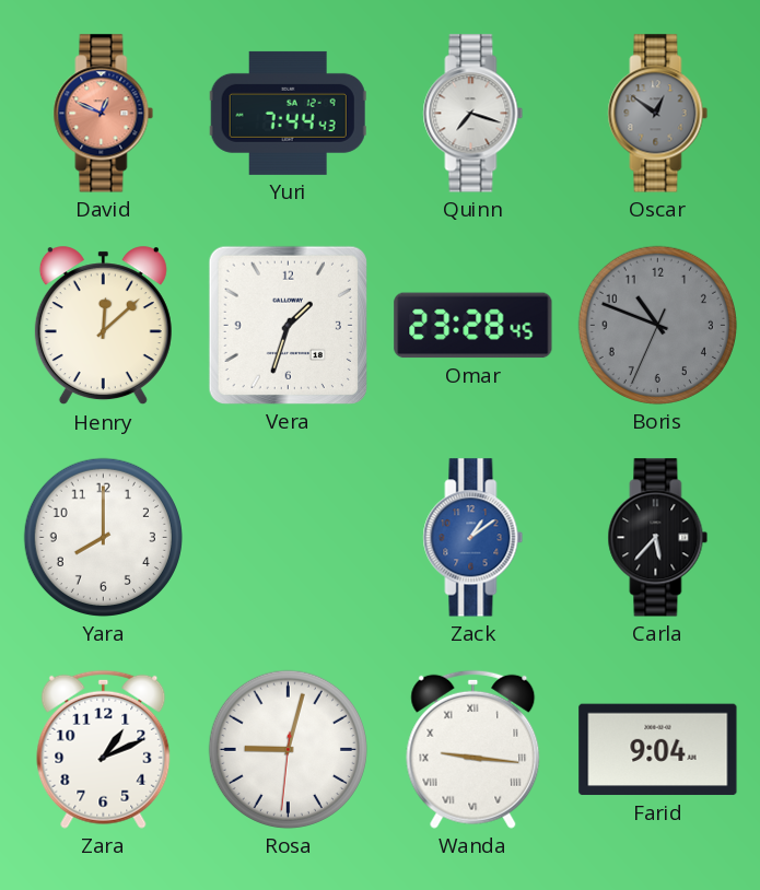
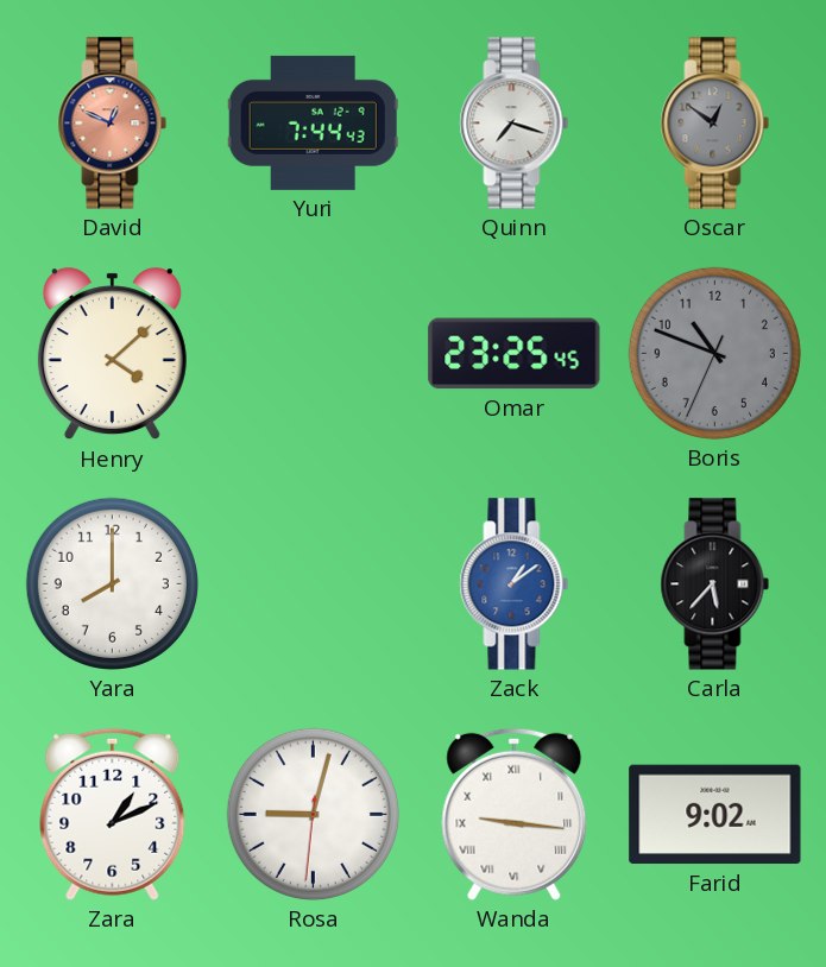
Henry: 12:08 -> 4:08
Vera: 1:33 -> none
Omar: 23:28 -> 23:25
Farid: 9:04 -> 9:02
